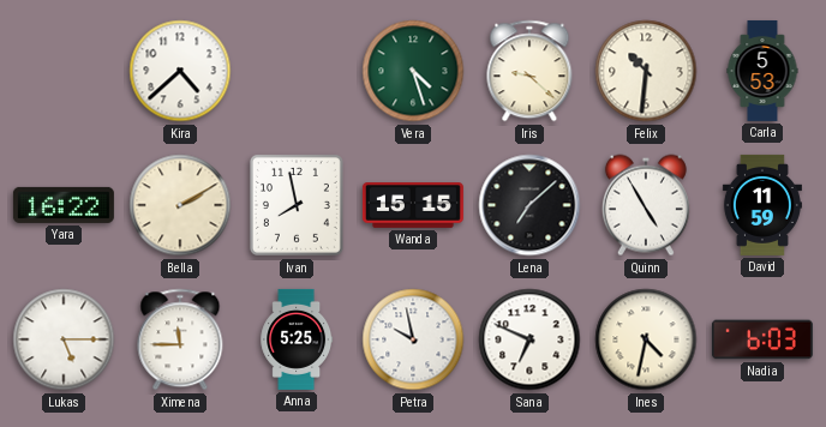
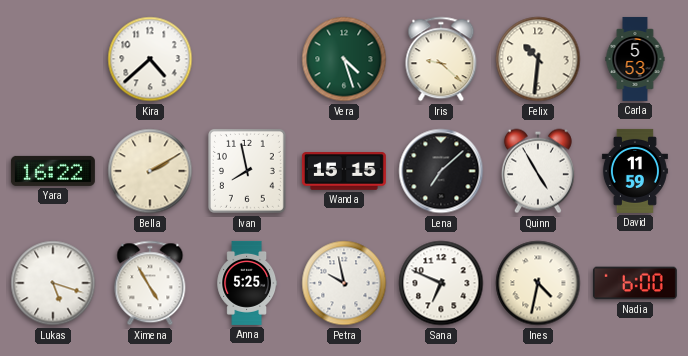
Lukas: 5:15 -> 5:18
Ximena: 11:45 -> 4:55
Nadia: 6:03 -> 6:00
